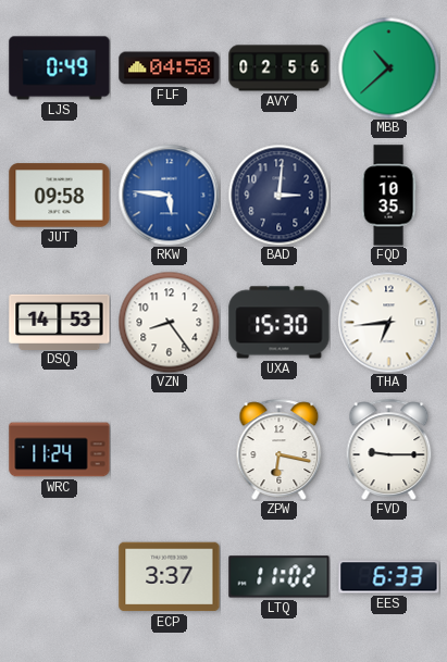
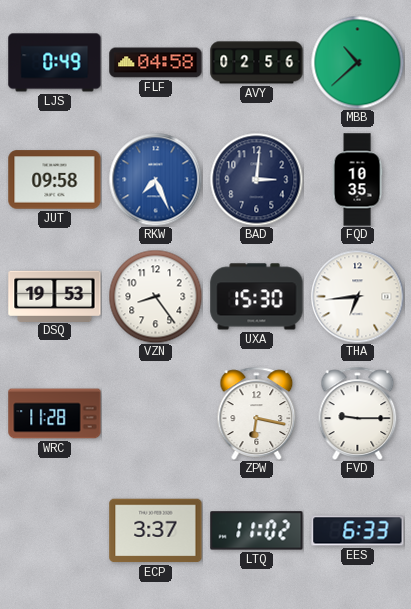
RKW: 5:46 -> 7:26
DSQ: 14:53 -> 19:53
WRC: 11:24 -> 11:28
